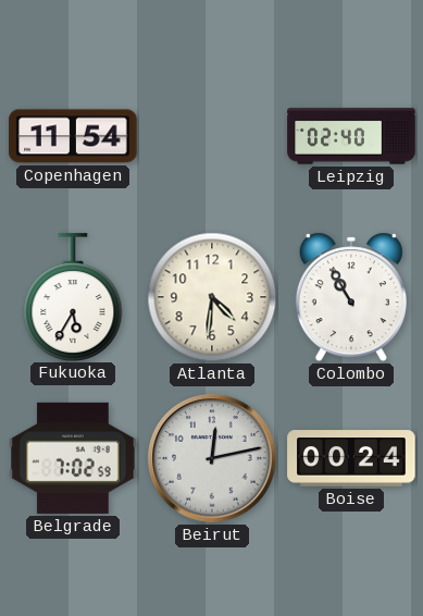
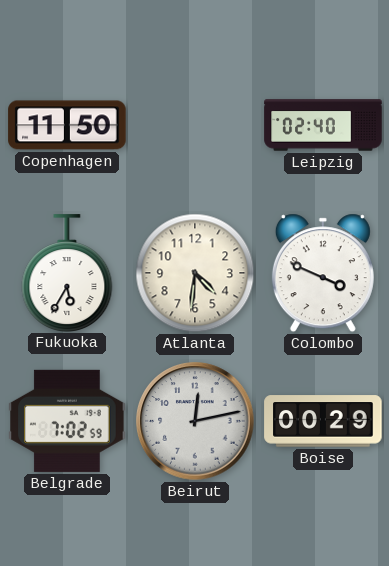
Copenhagen: 11:54 -> 11:50
Colombo: 10:55 -> 3:49
Boise: 00:24 -> 00:29
